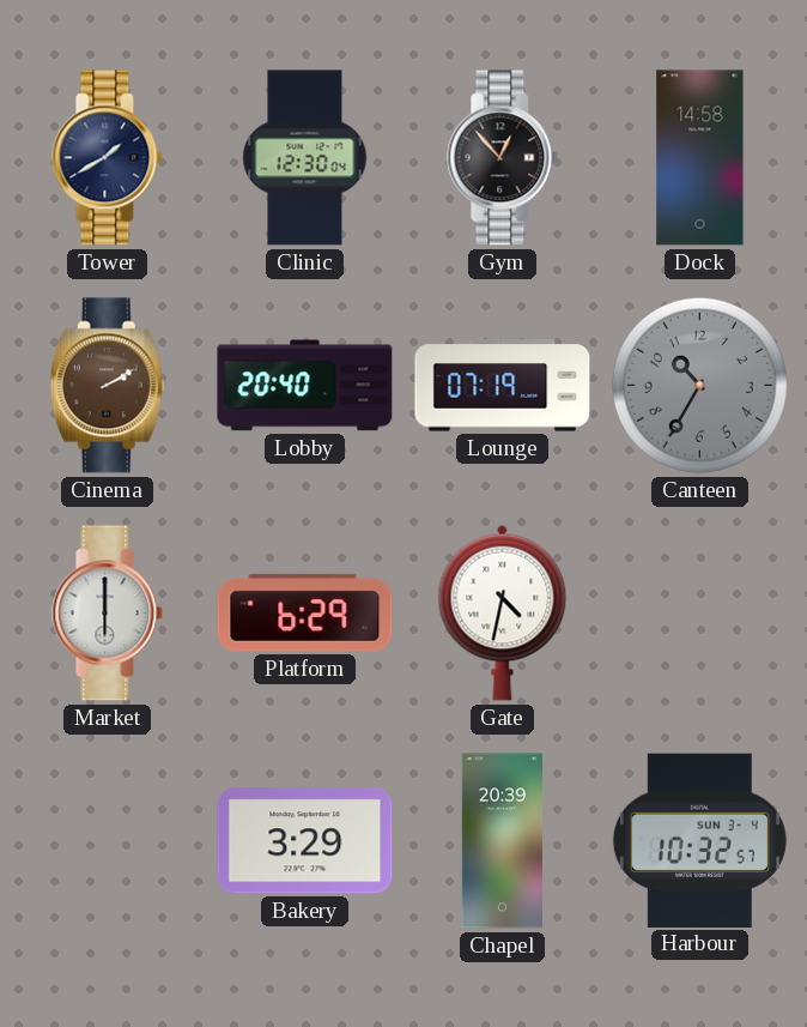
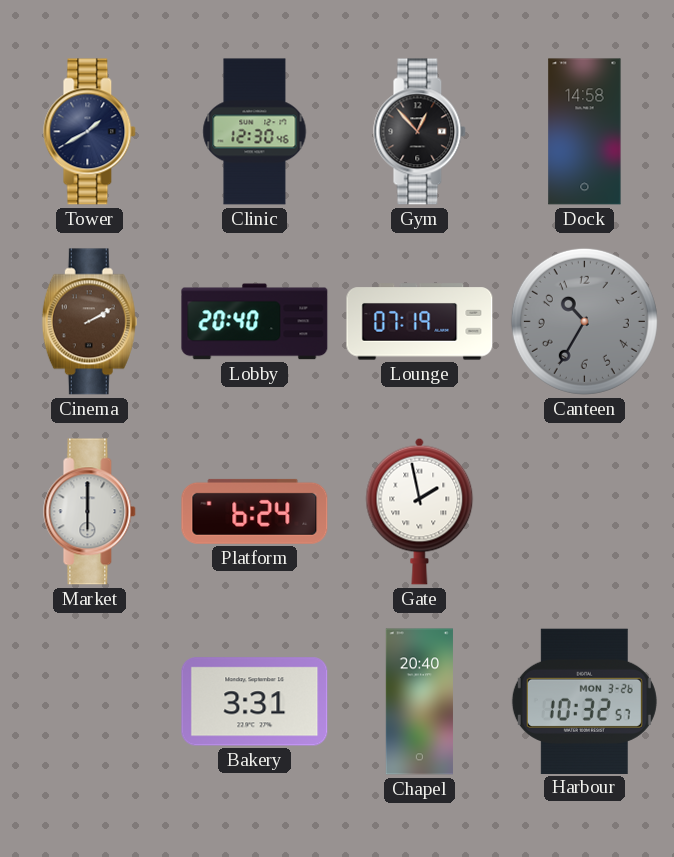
Clinic: 12:30:04 -> 12:30:46
Platform: 6:29 -> 6:24
Gate: 4:32 -> 1:58
Bakery: 3:29 -> 3:31
Chapel: 20:39 -> 20:40
Harbour date: SUN 3-4 -> MON 3-26
